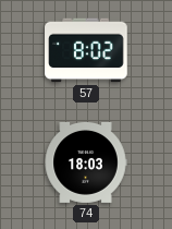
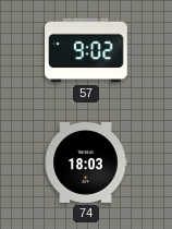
57: 8:02 -> 9:02
